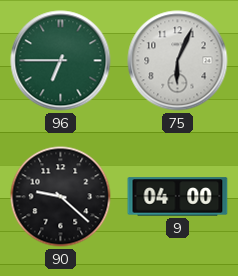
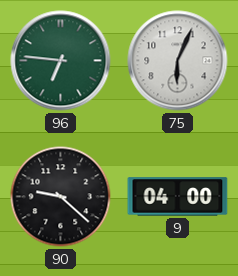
96: 6:45 -> 6:46
